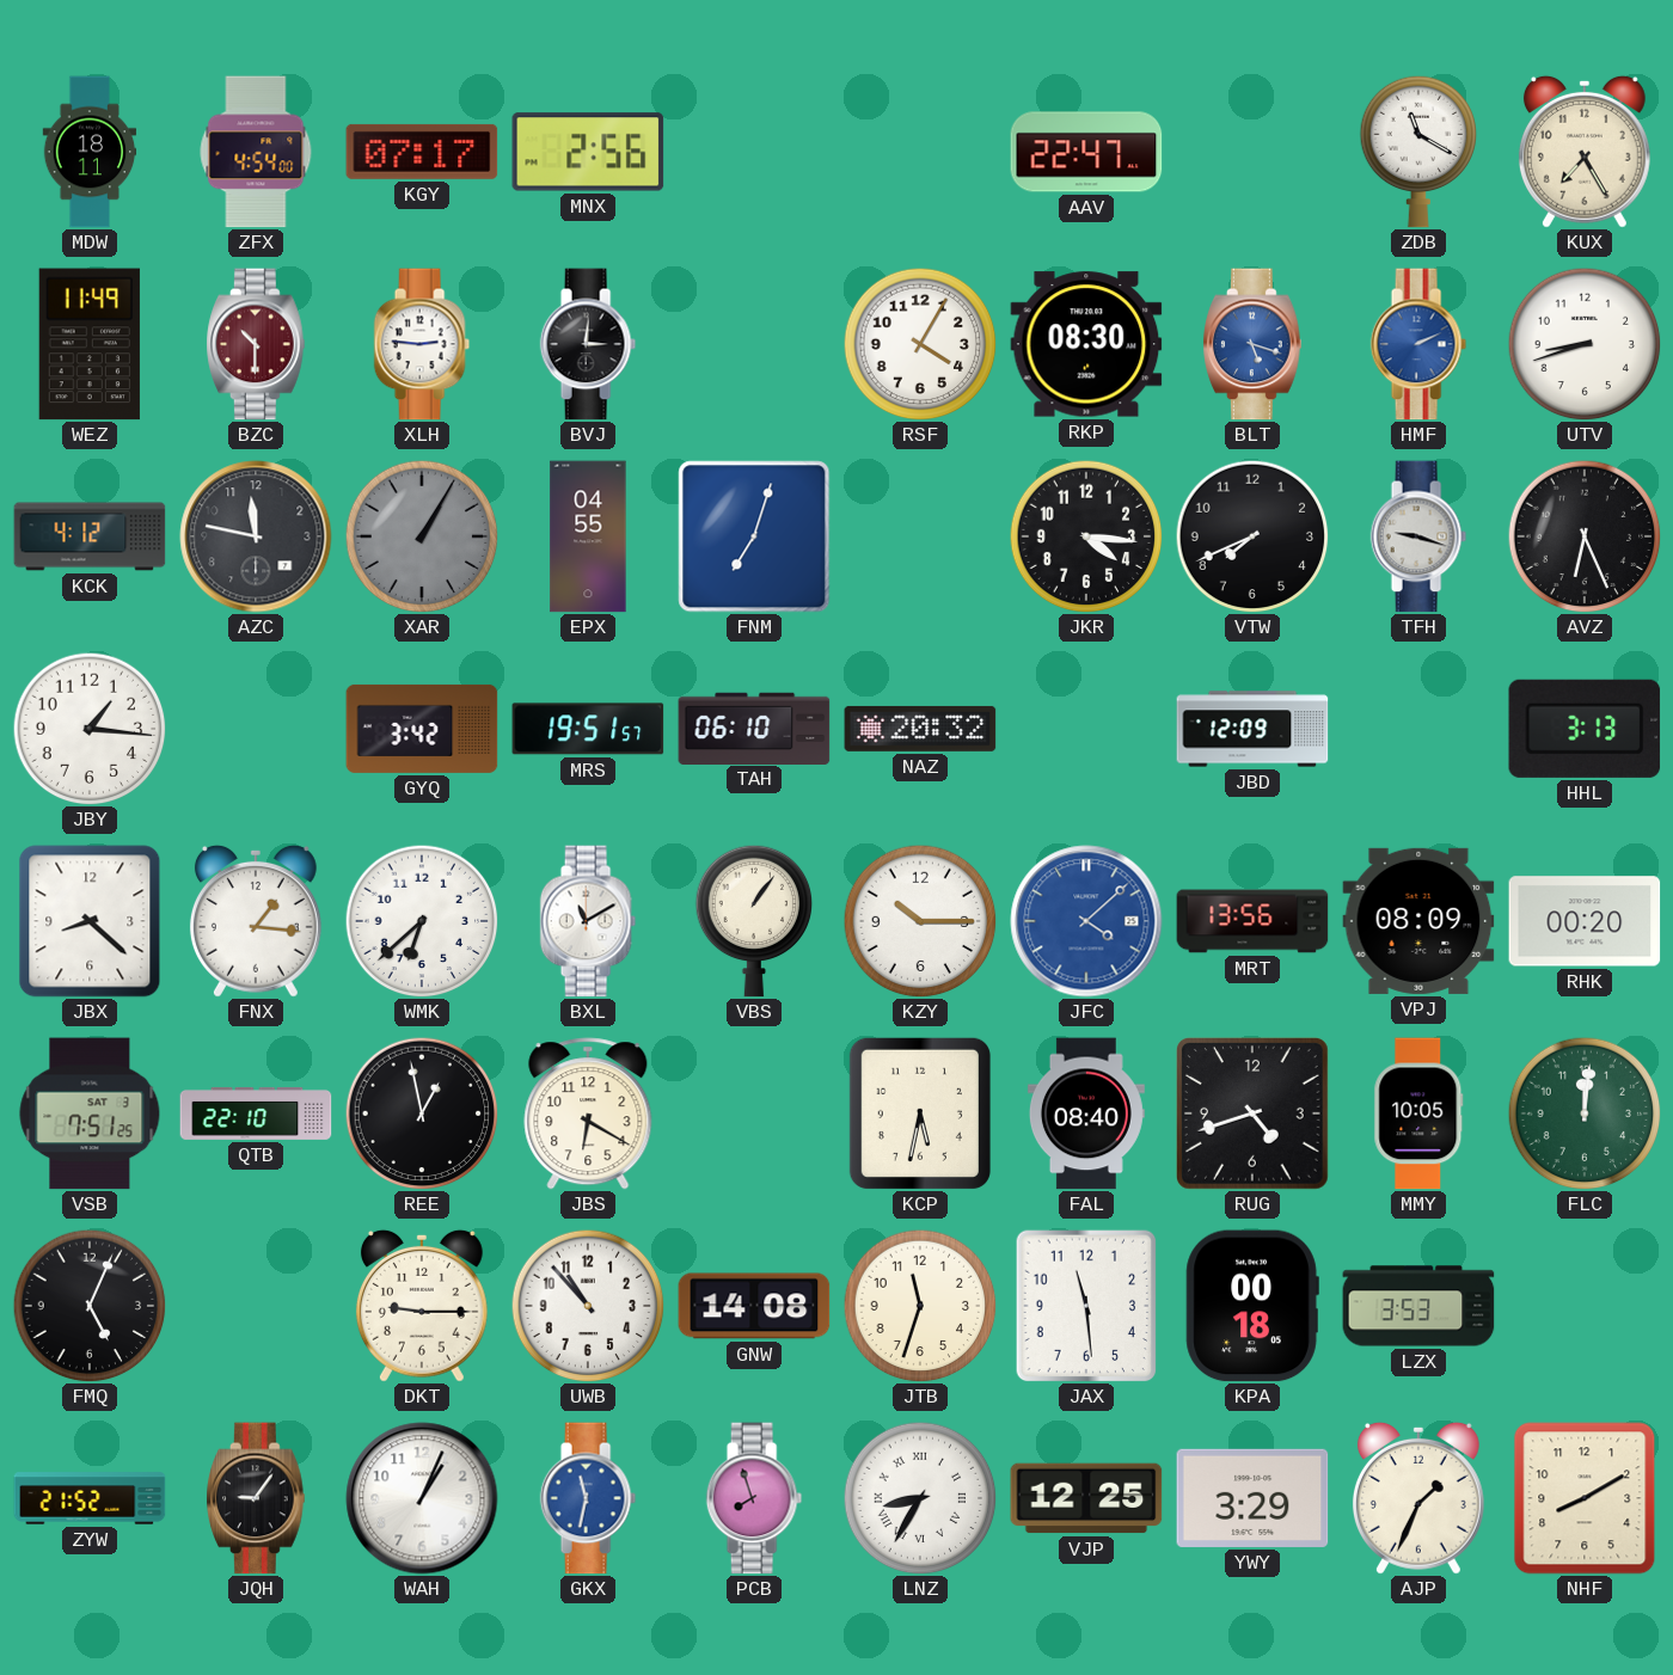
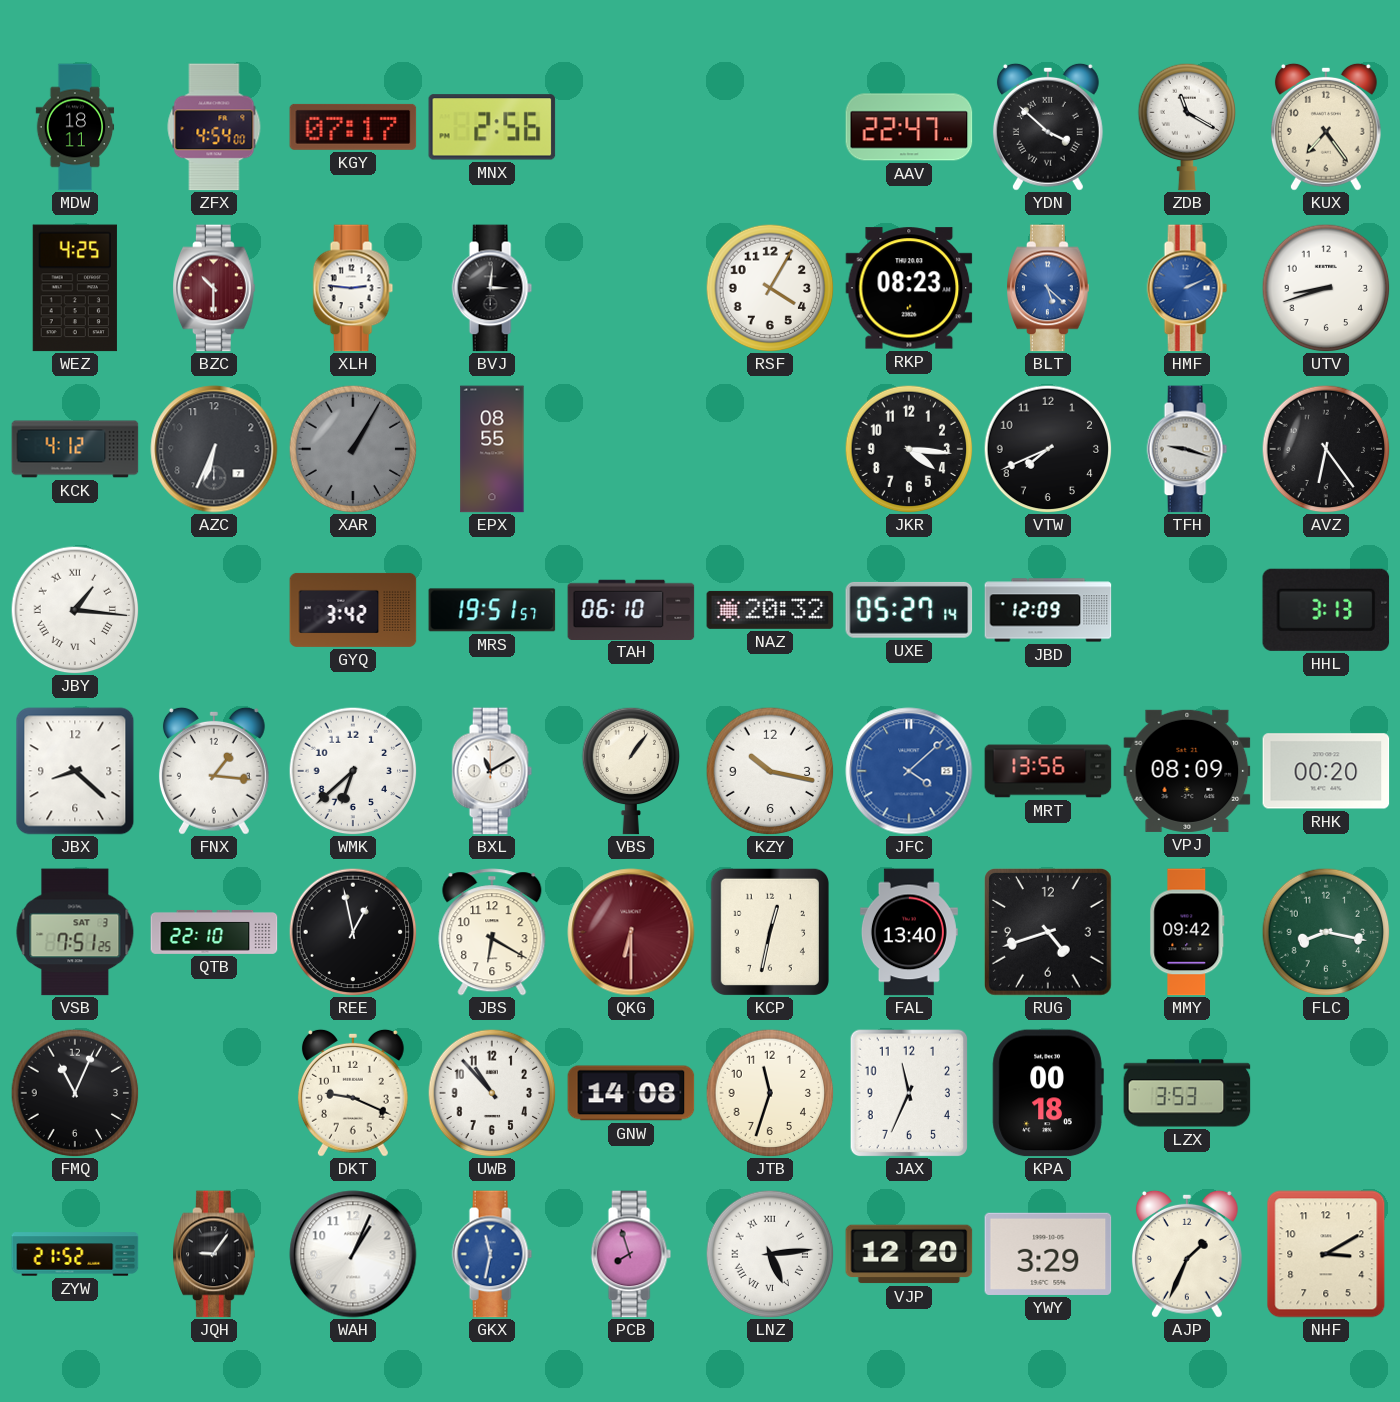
YDN: none -> 3:52
KUX: 7:25 -> 7:24
WEZ: 11:49 -> 4:25
RKP: 08:30 -> 08:23
BLT: 5:18 -> 5:22
AZC: 11:47 -> 6:34
EPX: 04:55 -> 08:55
FNM: 7:03 -> none
AVZ: 6:26 -> 6:24
JBY numerals: Arabic -> Roman
UXE: none -> 05:27
KZY: 10:15 -> 10:17
QKG: none -> 6:30
KCP: 5:32 -> 12:32
FAL: 08:40 -> 13:40
MMY: 10:05 -> 09:42
FLC: 12:01 -> 8:17
FMQ: 5:04 -> 11:04
DKT: 9:15 -> 9:19
JAX: 11:29 -> 11:34
LNZ: 8:35 -> 5:14
VJP: 12:25 -> 12:20
NHF: 8:10 -> 3:10
